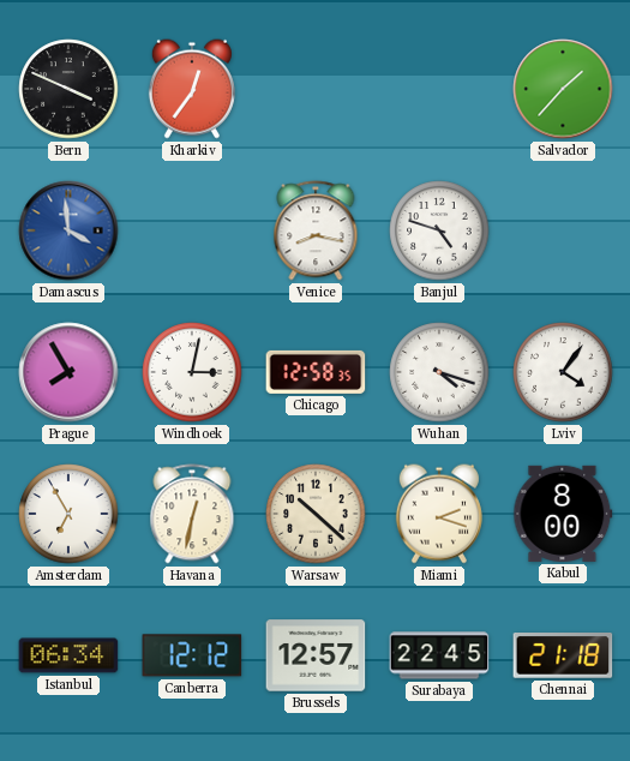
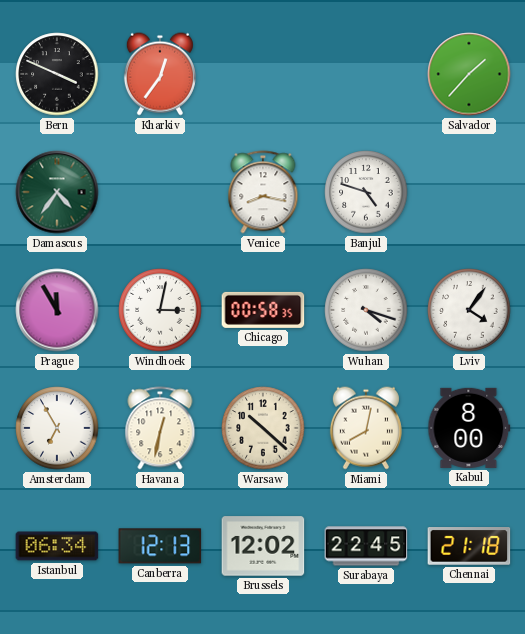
Damascus: 3:59 -> 4:36
Damascus dial: blue -> green
Prague: 7:55 -> 11:55
Chicago: 12:58 -> 00:58
Miami: 2:18 -> 8:02
Canberra: 12:12 -> 12:13
Brussels: 12:57 -> 12:02
